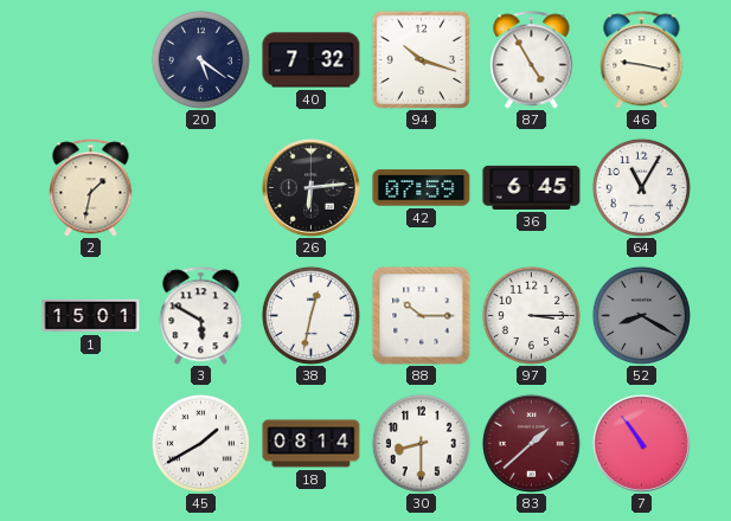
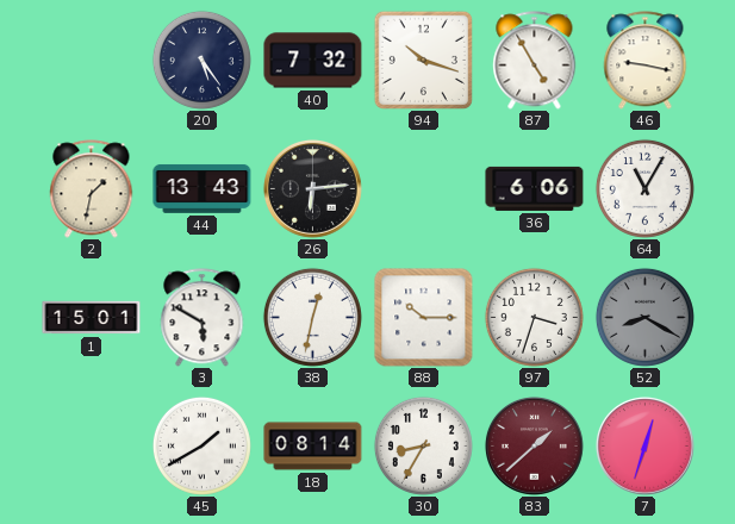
20: 5:21 -> 5:24
44: none -> 13:43
42: 07:59 -> none
36: 6:45 -> 6:06
97: 3:15 -> 3:33
30: 8:30 -> 8:35
7: 10:54 -> 12:33
